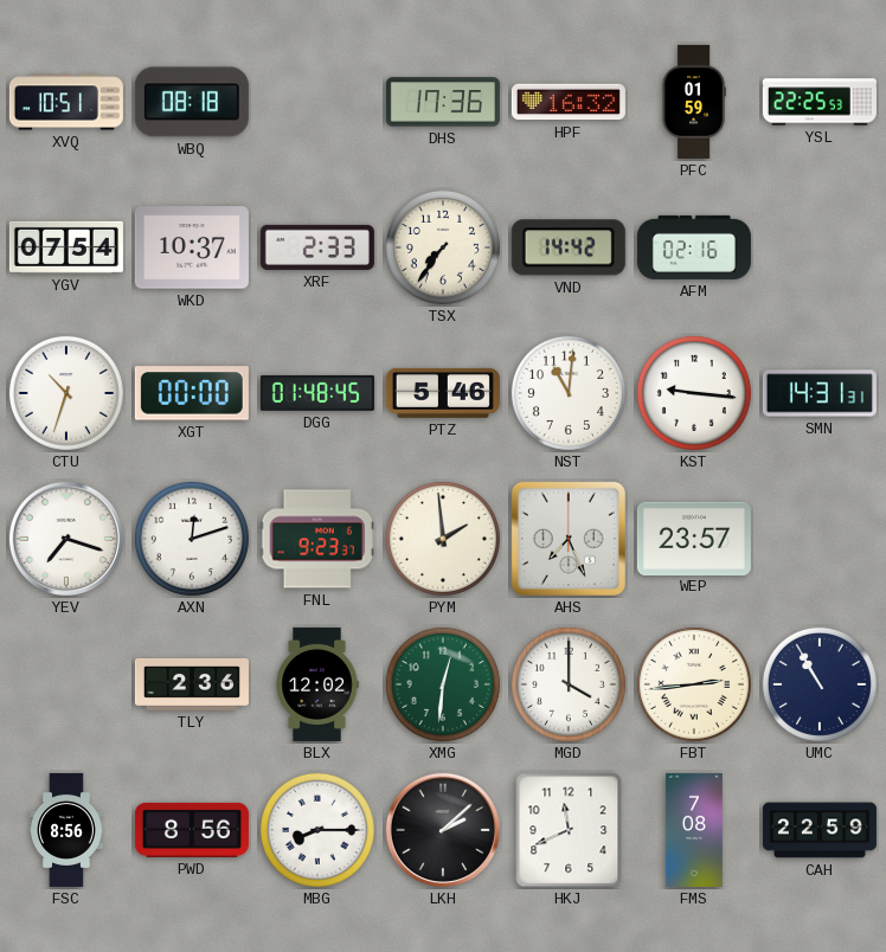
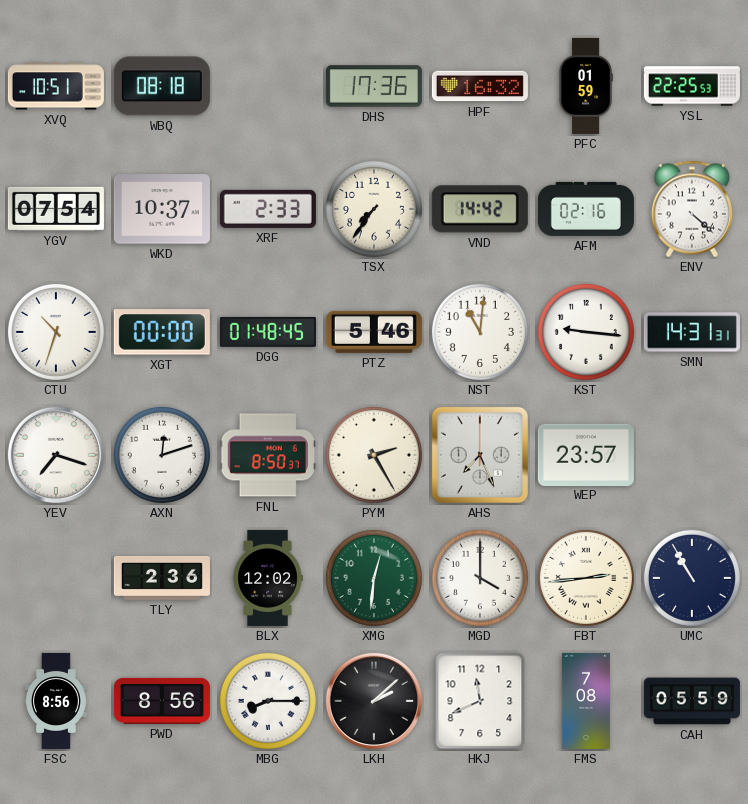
ENV: none -> 4:22
FNL: 9:23 -> 8:50
PYM: 1:59 -> 2:25
CAH: 22:59 -> 05:59
